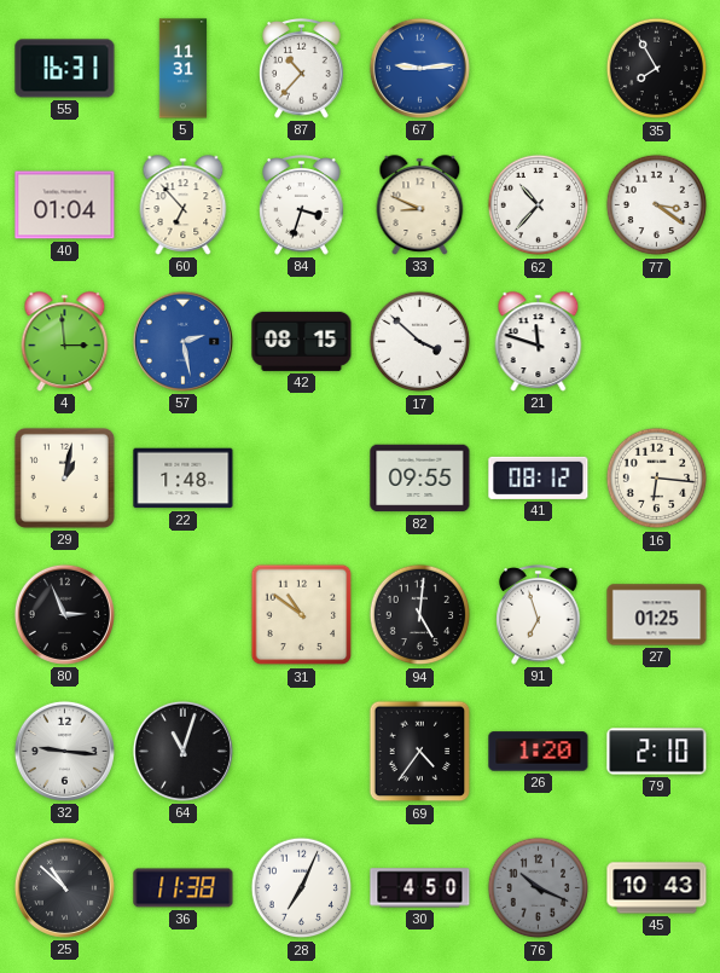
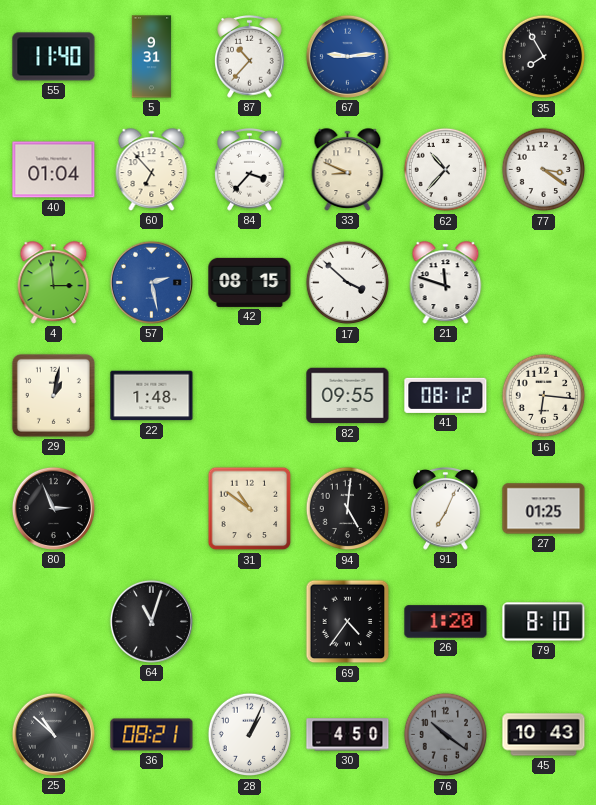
55: 16:31 -> 11:40
5: 11:31 -> 9:31
84: 3:33 -> 3:37
91: 6:57 -> 7:04
32: 9:16 -> none
79: 2:10 -> 8:10
36: 11:38 -> 08:21
28: 7:04 -> 1:04
76: 10:19 -> 10:21
